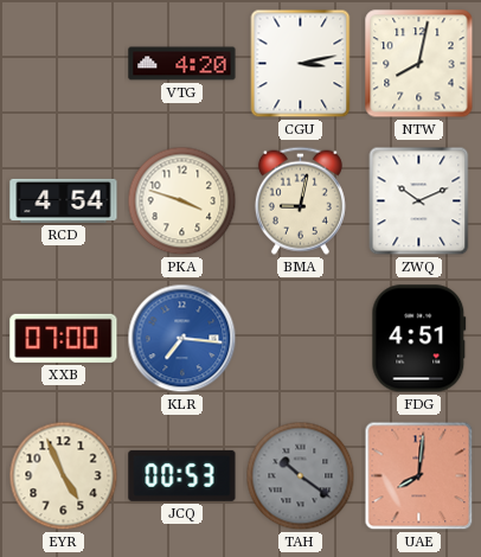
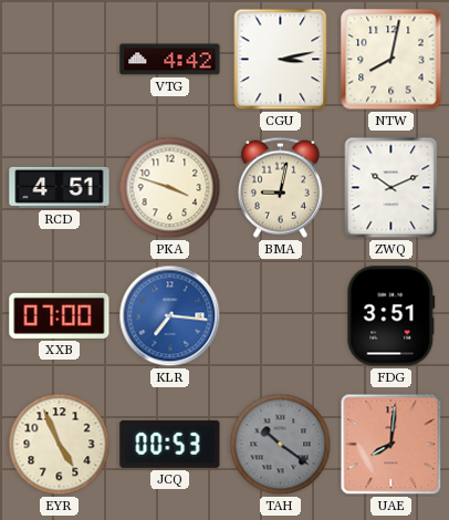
VTG: 4:20 -> 4:42
RCD: 4:54 -> 4:51
FDG: 4:51 -> 3:51
